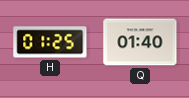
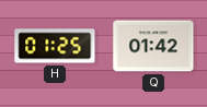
Q: 01:40 -> 01:42
